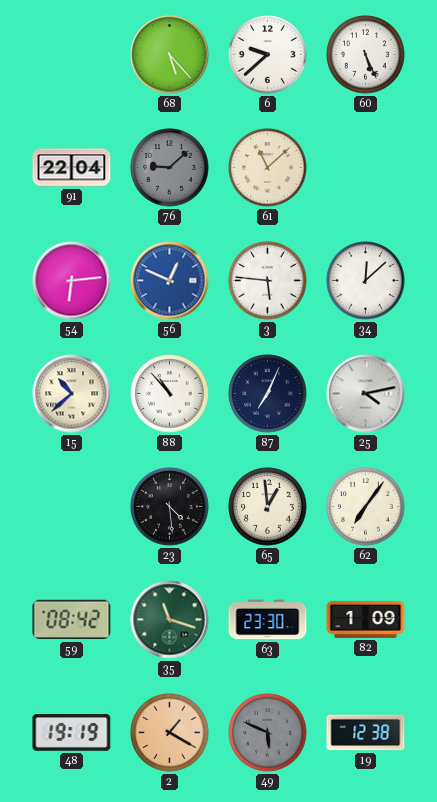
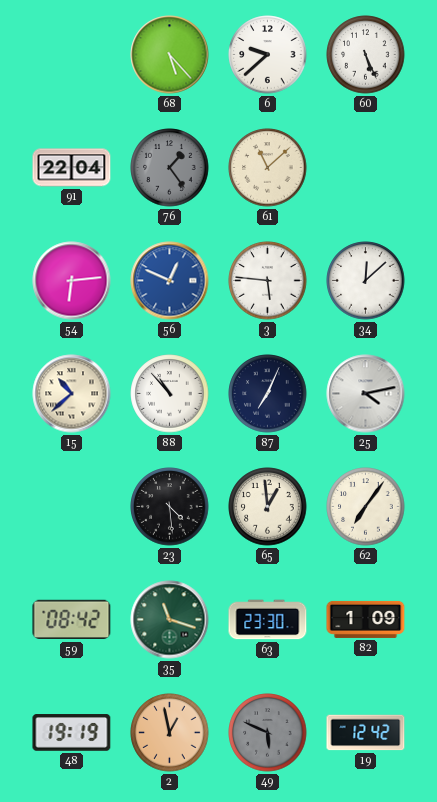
76: 9:08 -> 1:24
2: 1:20 -> 12:58
19: 12:38 -> 12:42
